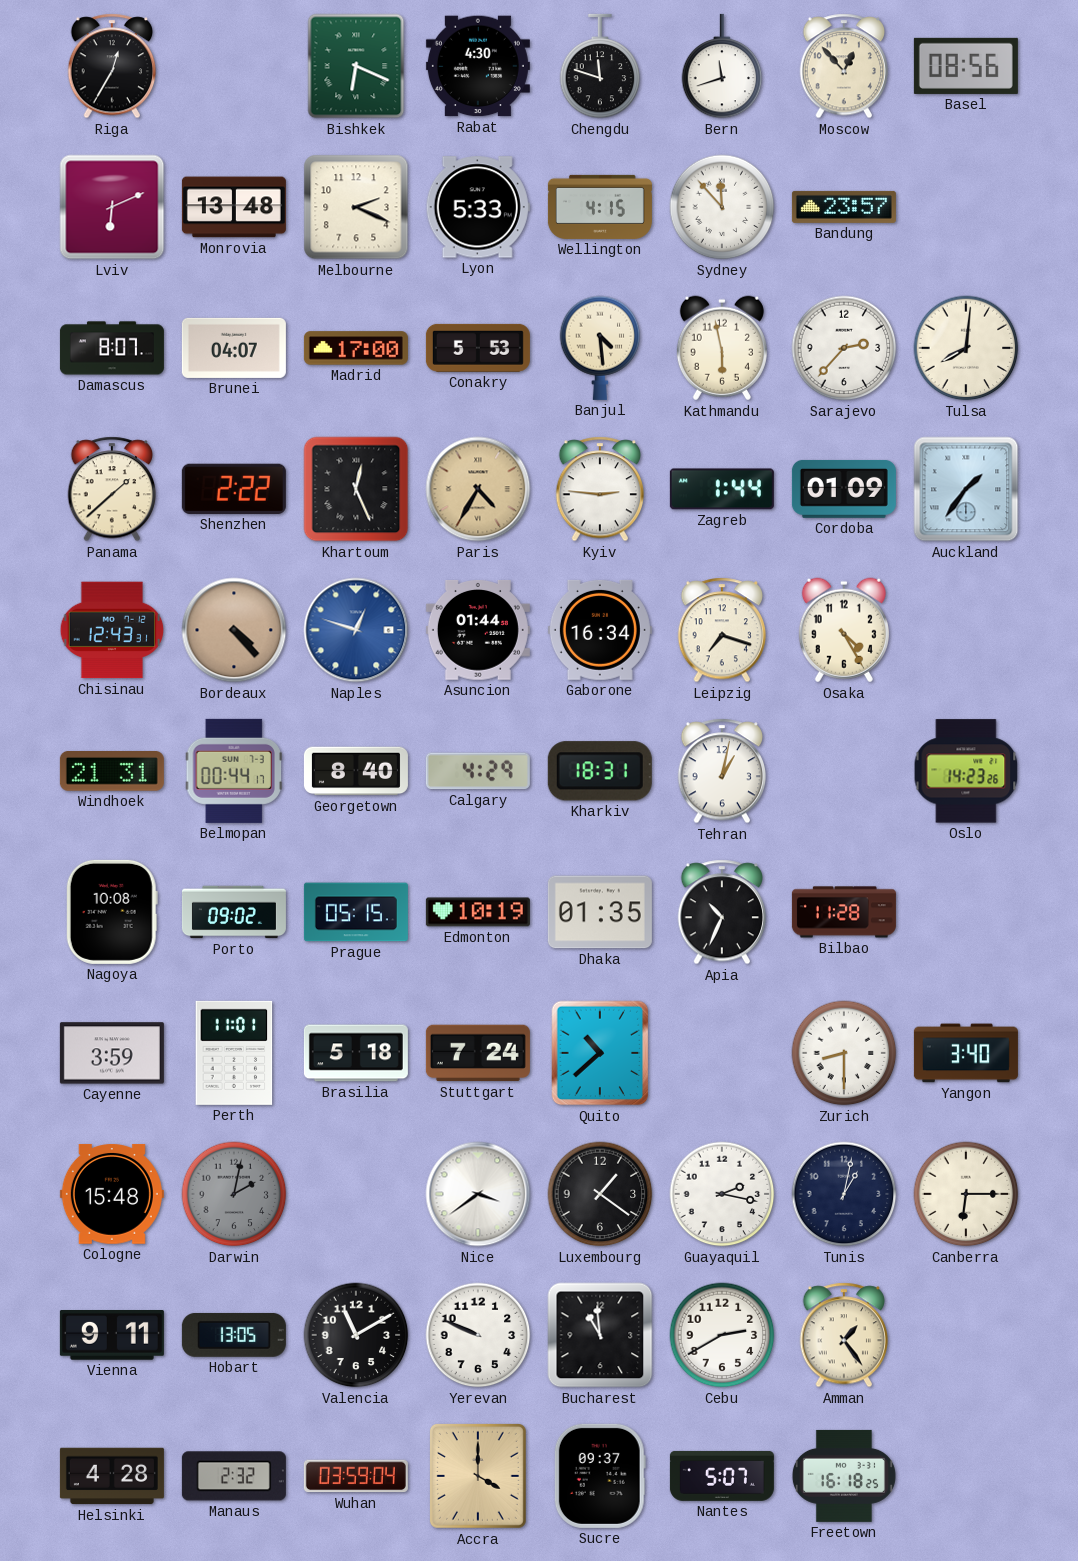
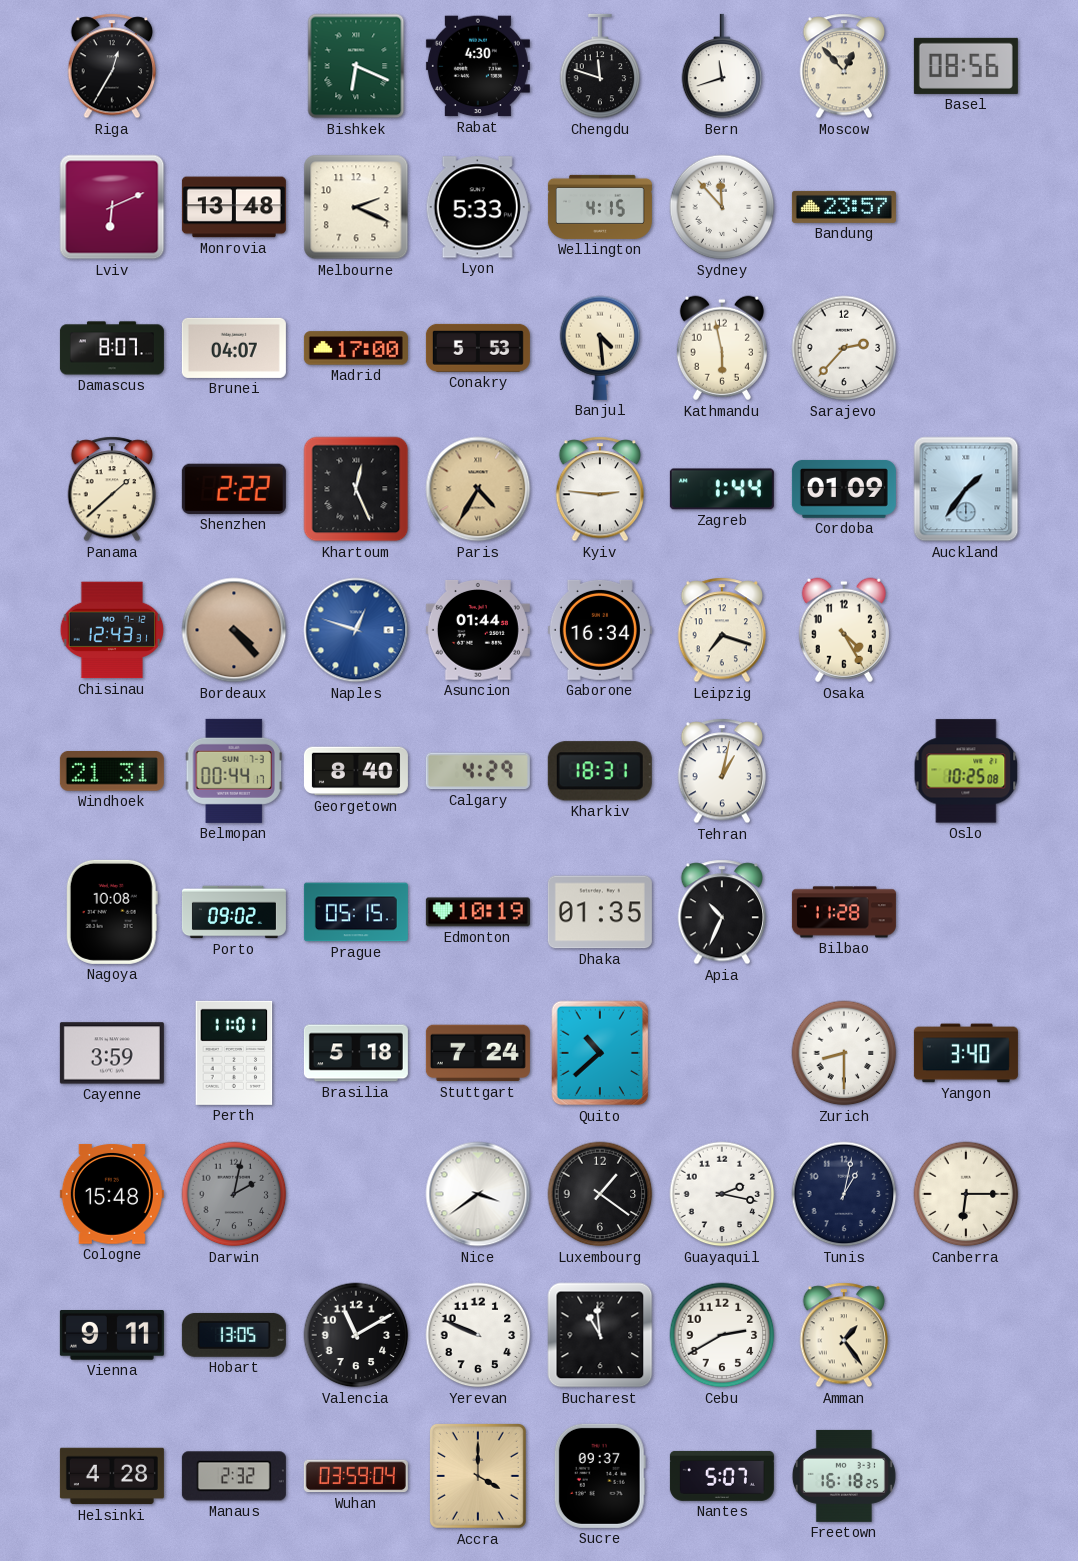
Tulsa: 8:01 -> none
Oslo: 14:23 -> 10:25
